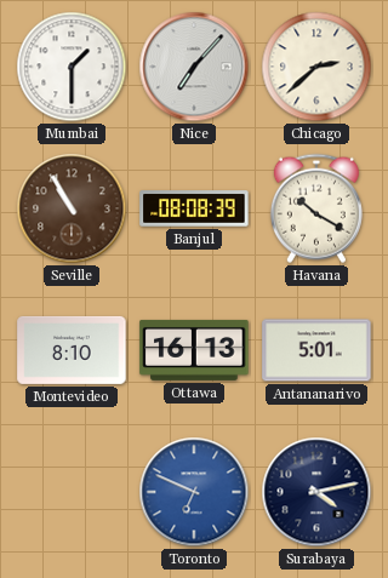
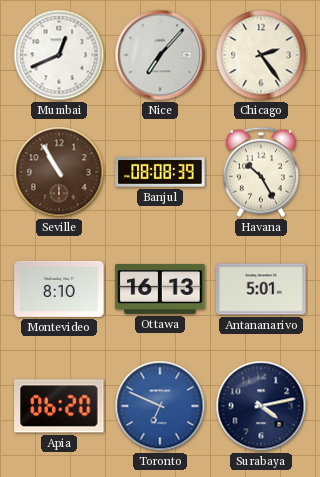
Mumbai: 1:30 -> 12:41
Chicago: 2:38 -> 2:24
Havana: 10:20 -> 10:25
Apia: none -> 06:20
